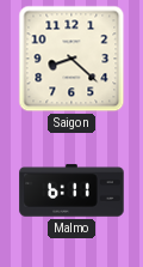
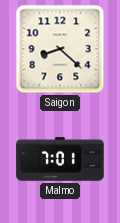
Malmo: 6:11 -> 7:01
